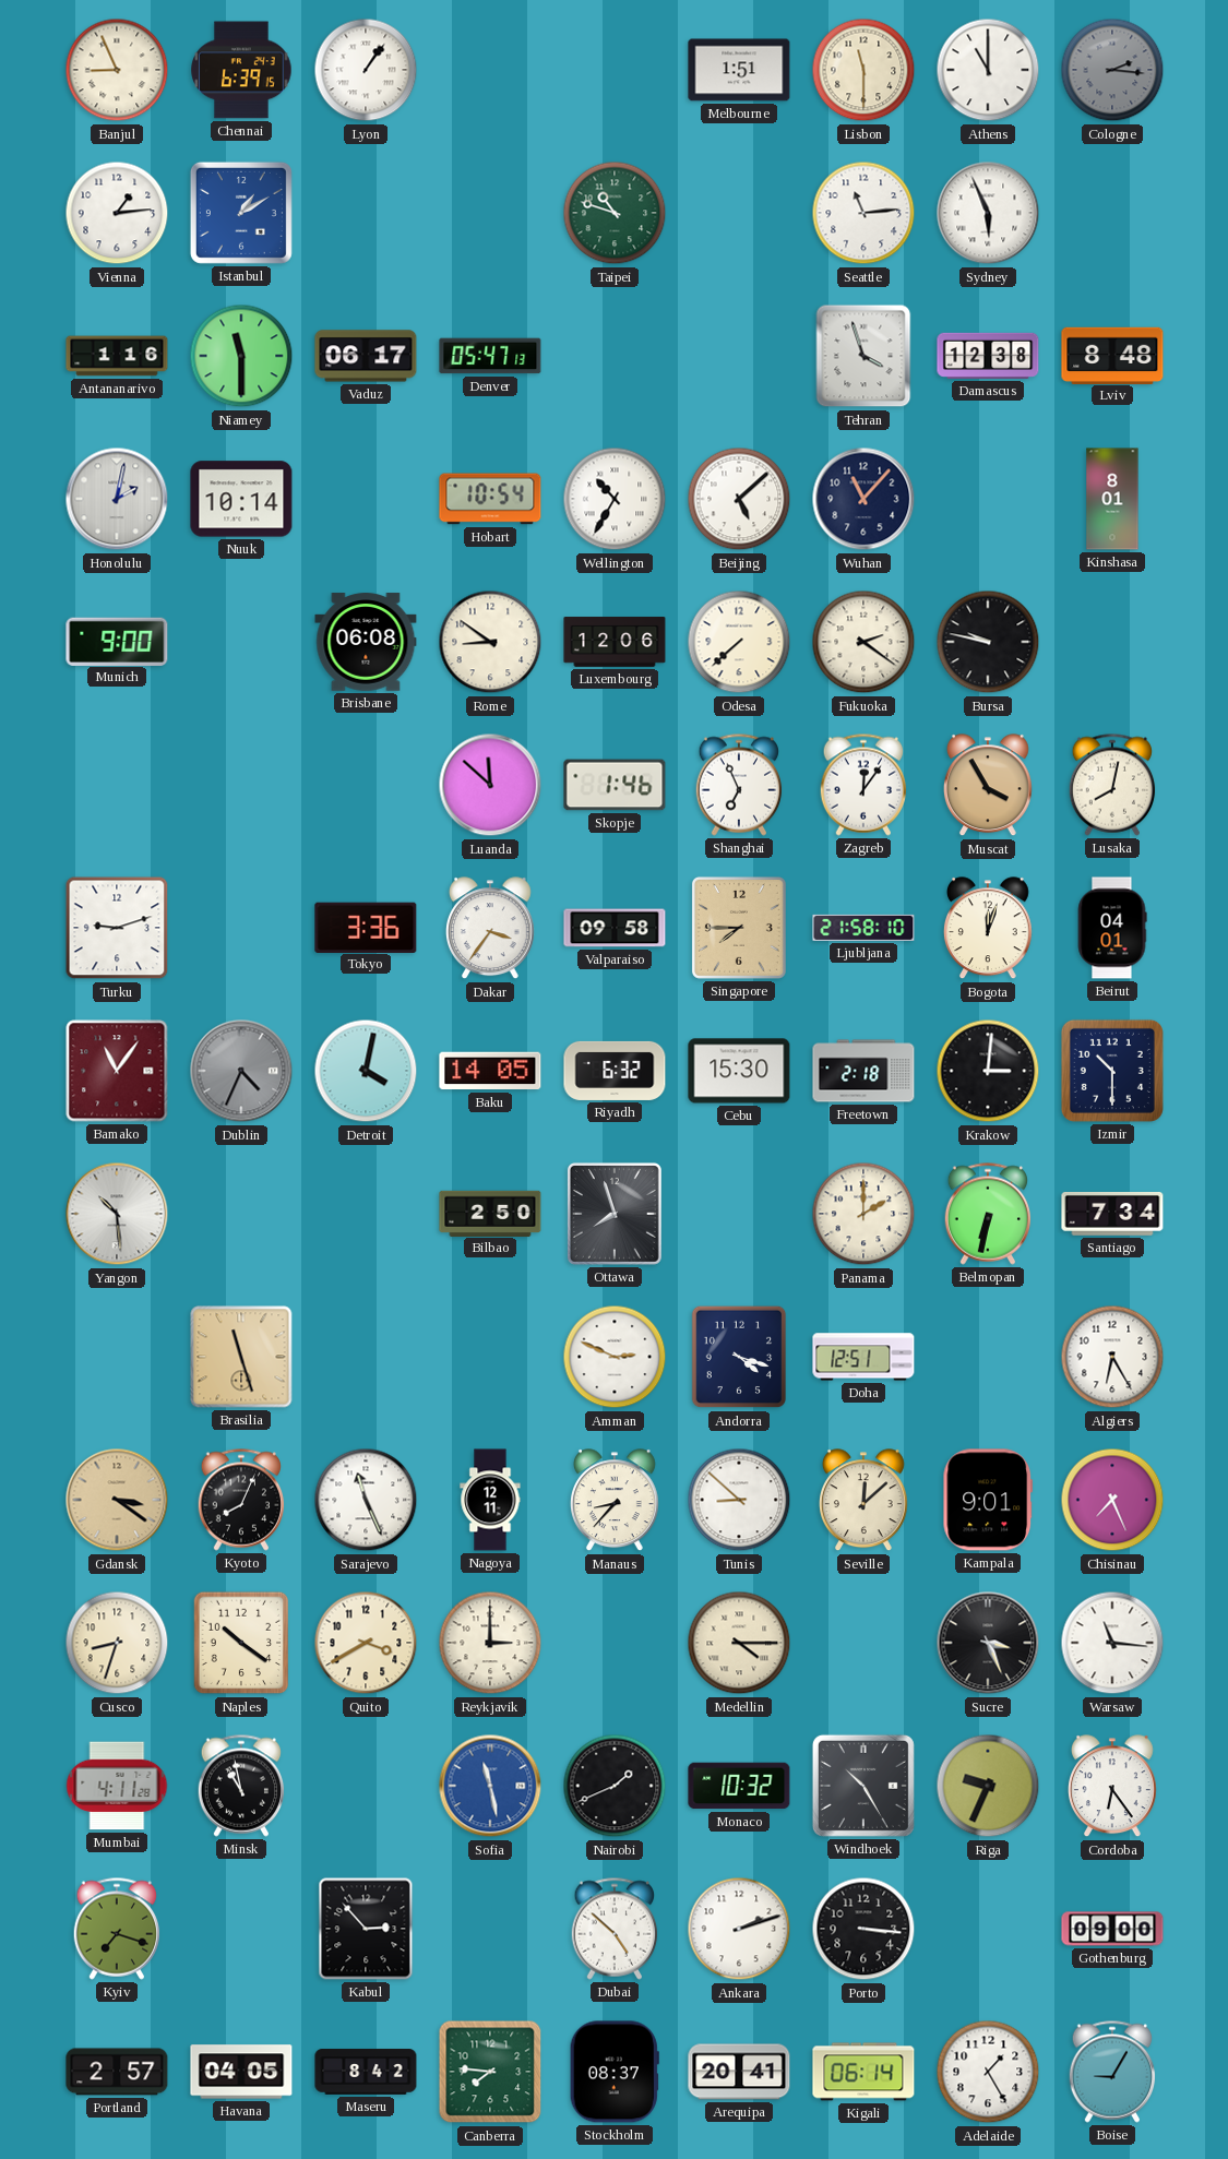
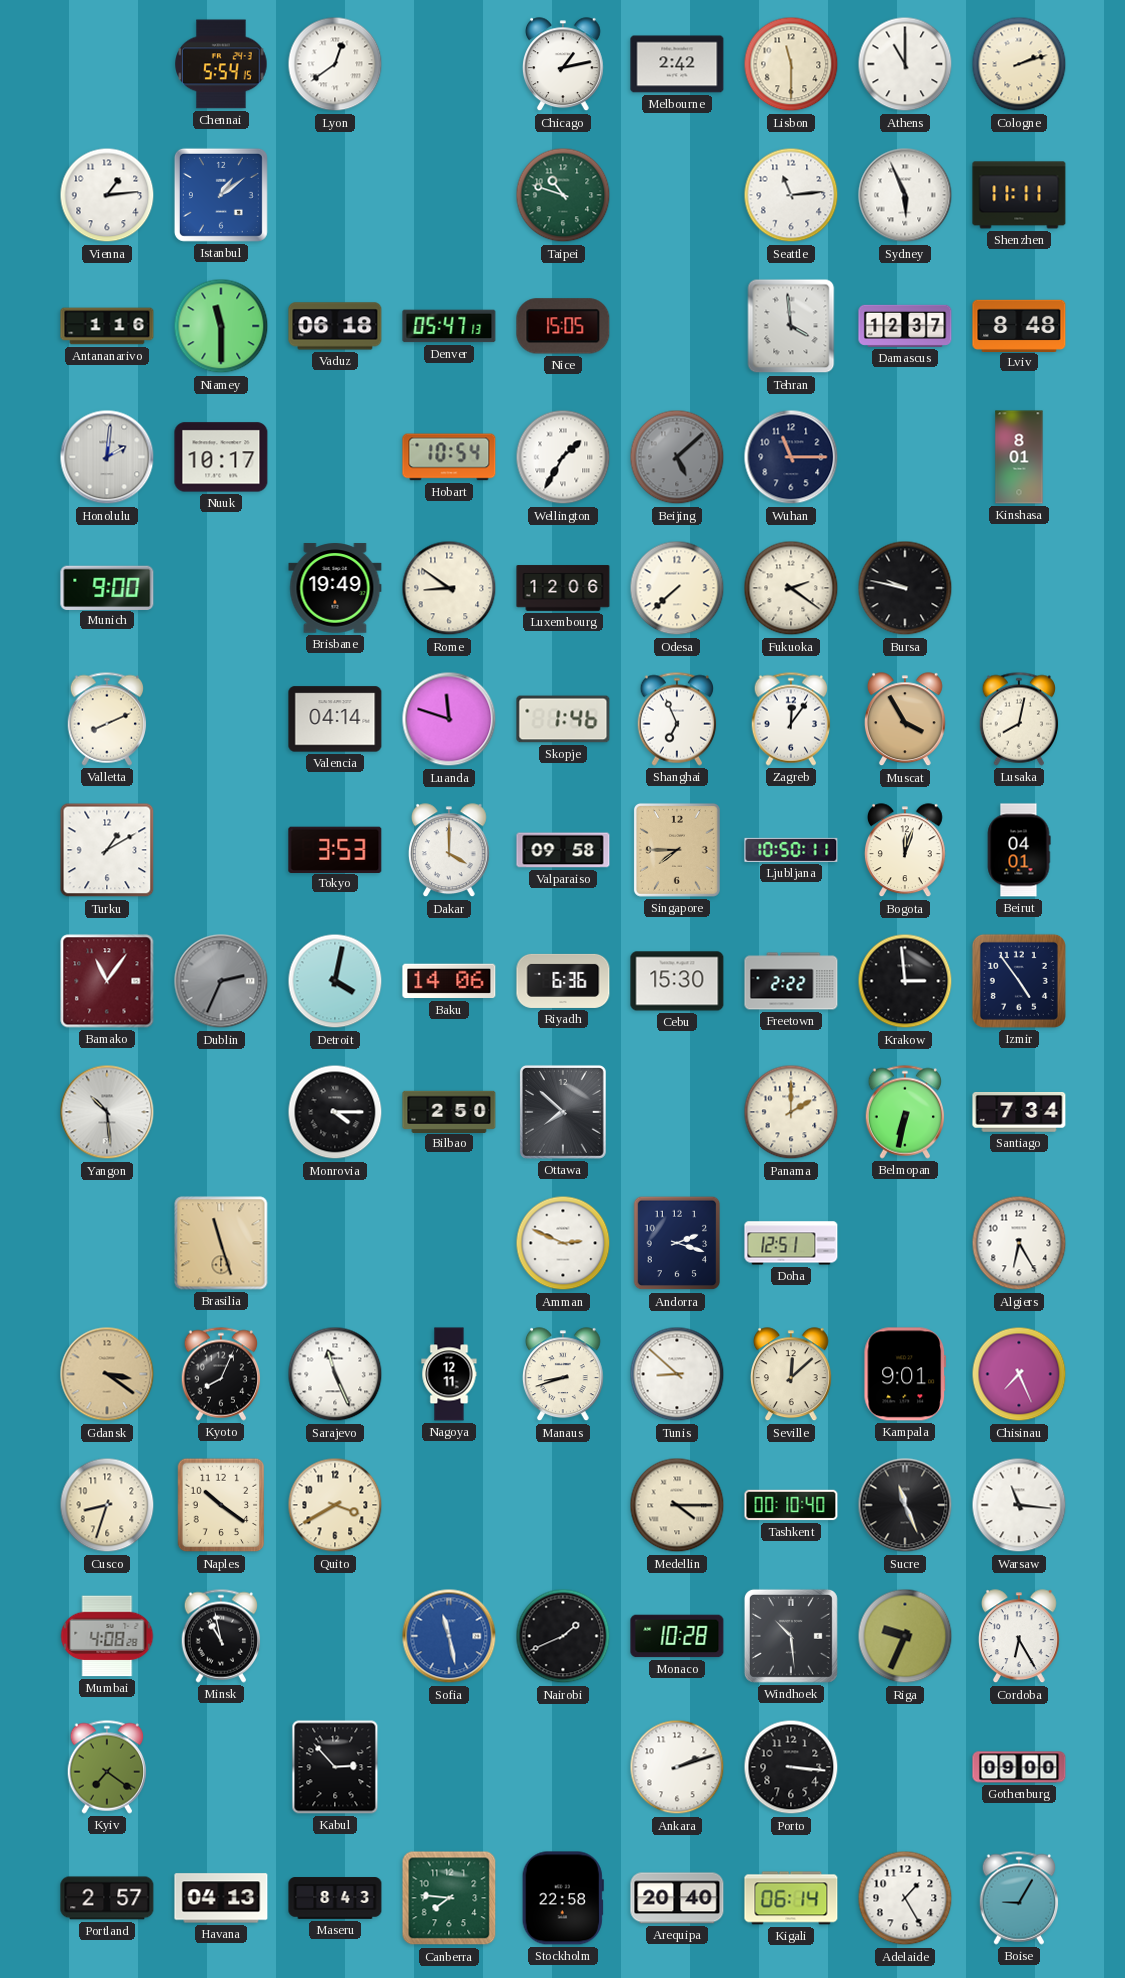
Banjul: 8:56 -> none
Chennai: 6:39 -> 5:54
Lyon: 1:06 -> 12:39
Chicago: none -> 1:13
Melbourne: 1:51 -> 2:42
Cologne: 2:16 -> 2:12
Cologne dial: grey -> cream
Istanbul: 1:10 -> 1:09
Shenzhen: none -> 11:11
Vaduz: 06:17 -> 06:18
Nice: none -> 15:05
Tehran: 3:57 -> 3:59
Damascus: 12:38 -> 12:37
Honolulu: 2:02 -> 2:01
Nuuk: 10:14 -> 10:17
Wellington: 10:35 -> 1:35
Beijing dial: white -> grey
Wuhan: 11:07 -> 11:15
Brisbane: 06:08 -> 19:49
Valletta: none -> 8:11
Valencia: none -> 04:14
Luanda: 11:52 -> 11:48
Turku: 9:12 -> 1:10
Tokyo: 3:36 -> 3:53
Dakar: 3:36 -> 4:00
Ljubljana: 21:58 -> 10:50
Dublin: 4:34 -> 2:34
Baku: 14:05 -> 14:06
Riyadh: 6:32 -> 6:36
Freetown: 2:18 -> 2:22
Krakow: 3:01 -> 2:59
Izmir: 10:30 -> 4:54
Monrovia: none -> 4:15
Ottawa: 7:57 -> 7:52
Andorra: 4:18 -> 2:18
Manaus: 8:37 -> 8:42
Reykjavik: 3:00 -> none
Tashkent: none -> 00:10
Sucre: 3:26 -> 11:26
Mumbai: 4:11 -> 4:08
Monaco: 10:32 -> 10:28
Windhoek: 10:25 -> 10:29
Cordoba: 6:24 -> 6:25
Kyiv: 7:18 -> 7:21
Dubai: 4:52 -> none
Havana: 04:05 -> 04:13
Maseru: 8:42 -> 8:43
Stockholm: 08:37 -> 22:58
Arequipa: 20:41 -> 20:40
